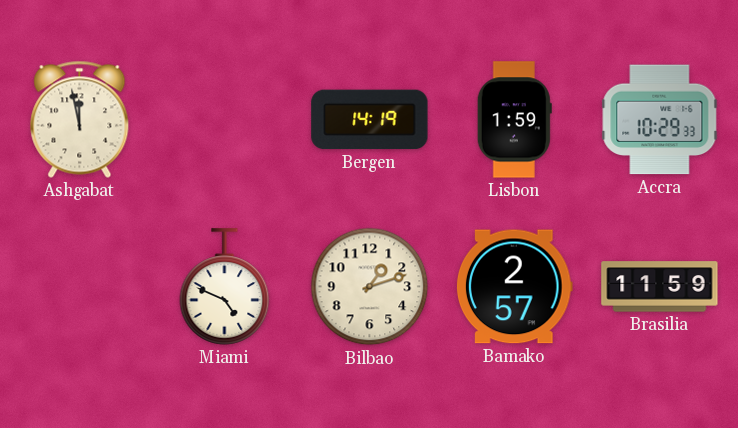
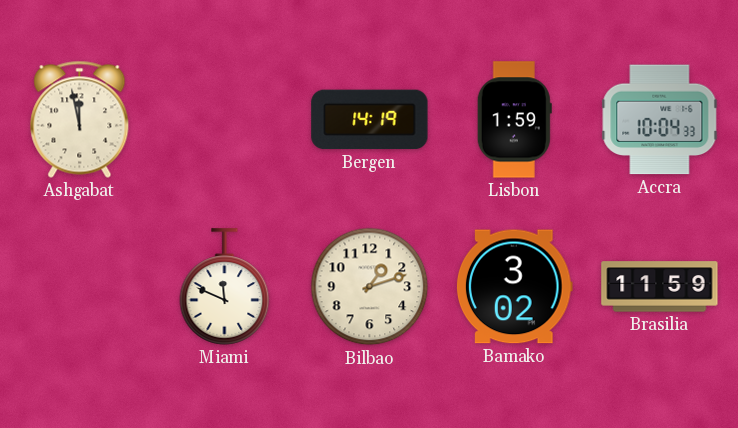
Accra: 10:29 -> 10:04
Miami: 4:49 -> 11:49
Bamako: 2:57 -> 3:02
